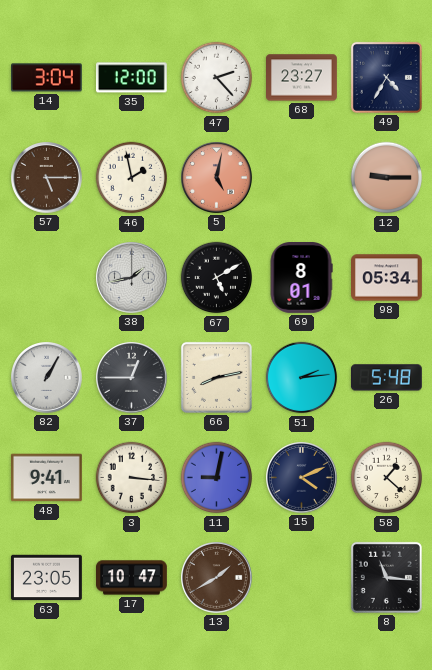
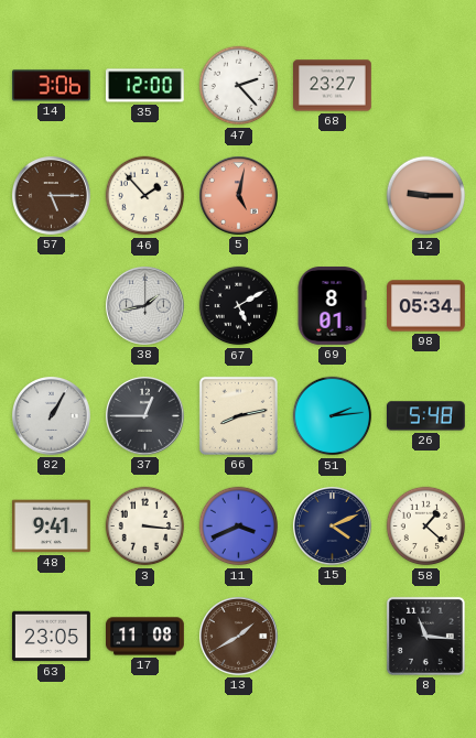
14: 3:04 -> 3:06
49: 4:35 -> none
46: 1:58 -> 1:53
11: 9:02 -> 3:41
17: 10:47 -> 11:08
